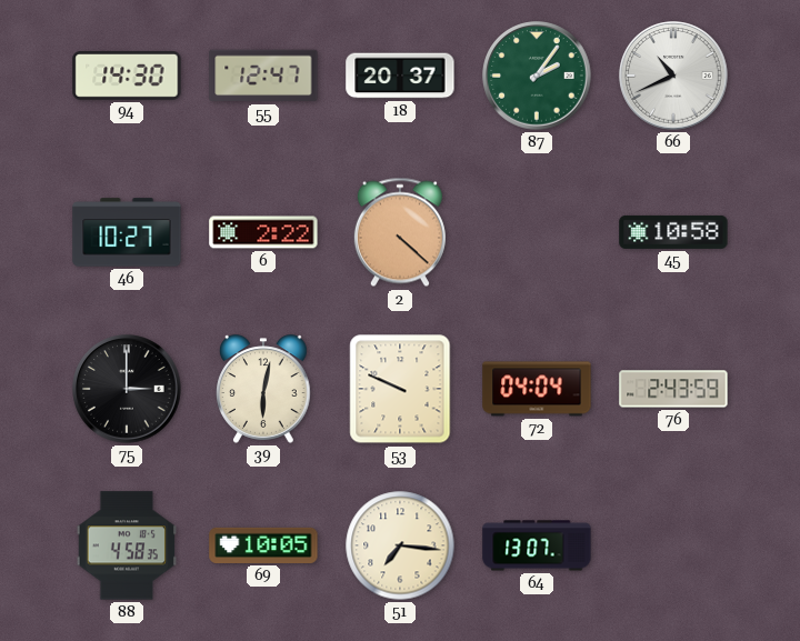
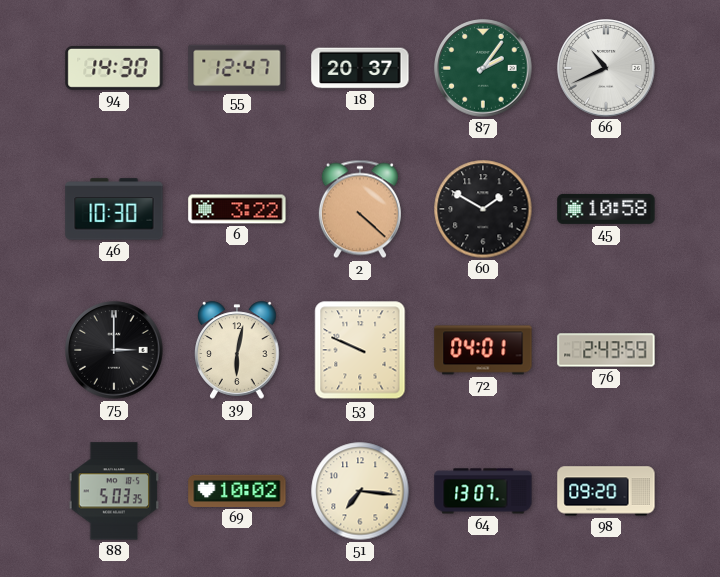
46: 10:27 -> 10:30
6: 2:22 -> 3:22
60: none -> 1:50
72: 04:04 -> 04:01
88: 4:58 -> 5:03
69: 10:05 -> 10:02
98: none -> 09:20
